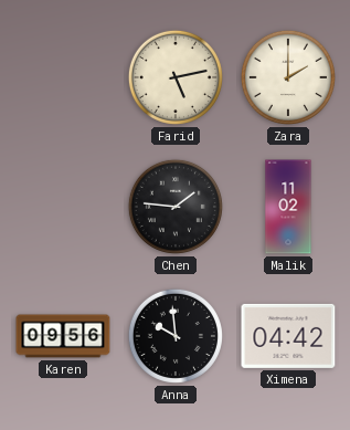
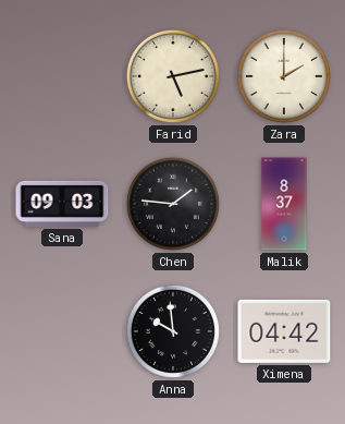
Sana: none -> 09:03
Malik: 11:02 -> 8:37
Karen: 09:56 -> none
